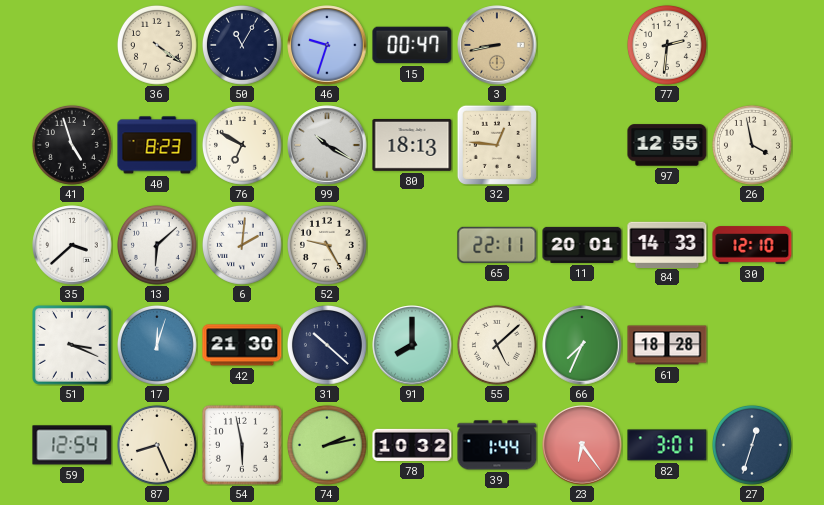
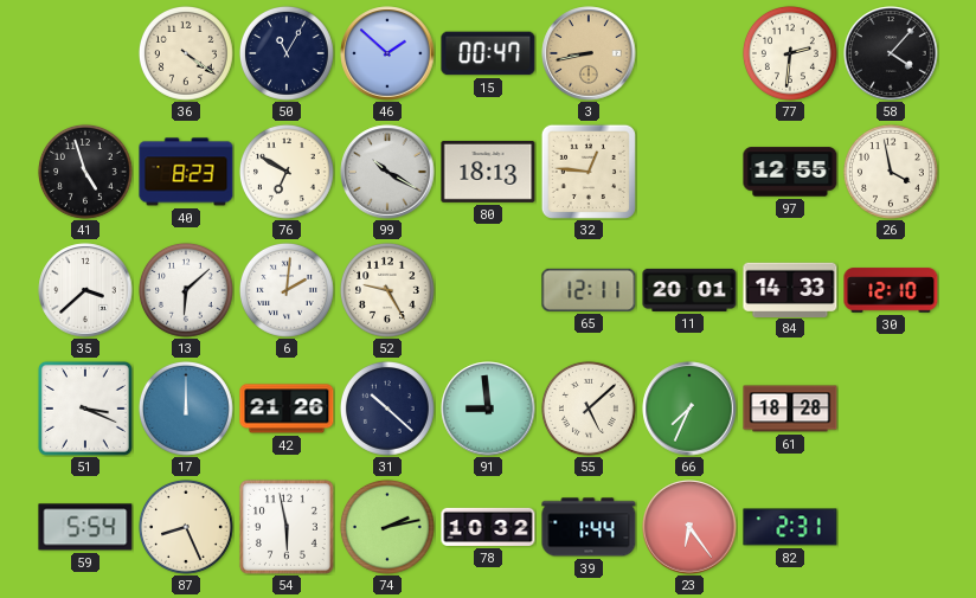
46: 9:33 -> 1:52
58: none -> 4:07
65: 22:11 -> 12:11
17: 12:03 -> 12:00
42: 21:30 -> 21:26
91: 8:00 -> 8:59
59: 12:54 -> 5:54
82: 3:01 -> 2:31
27: 12:33 -> none
